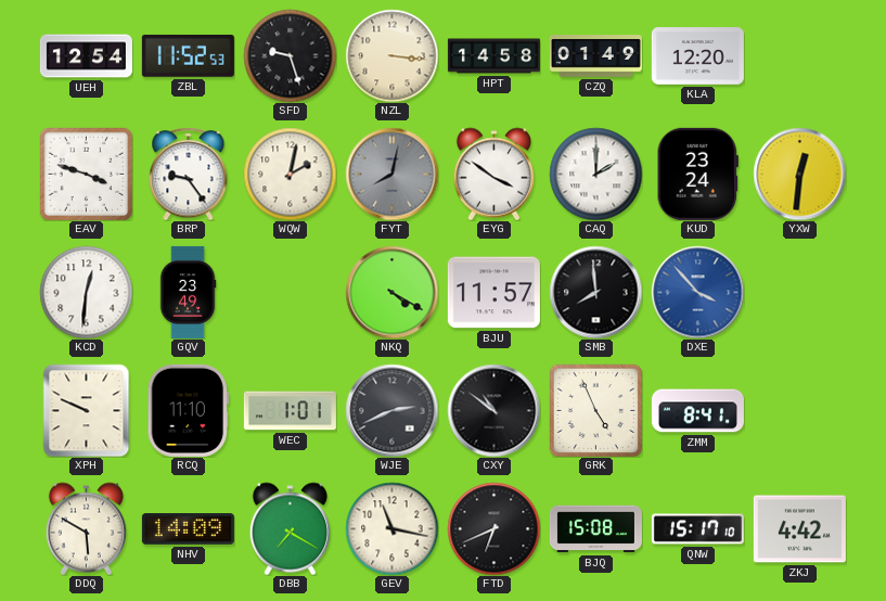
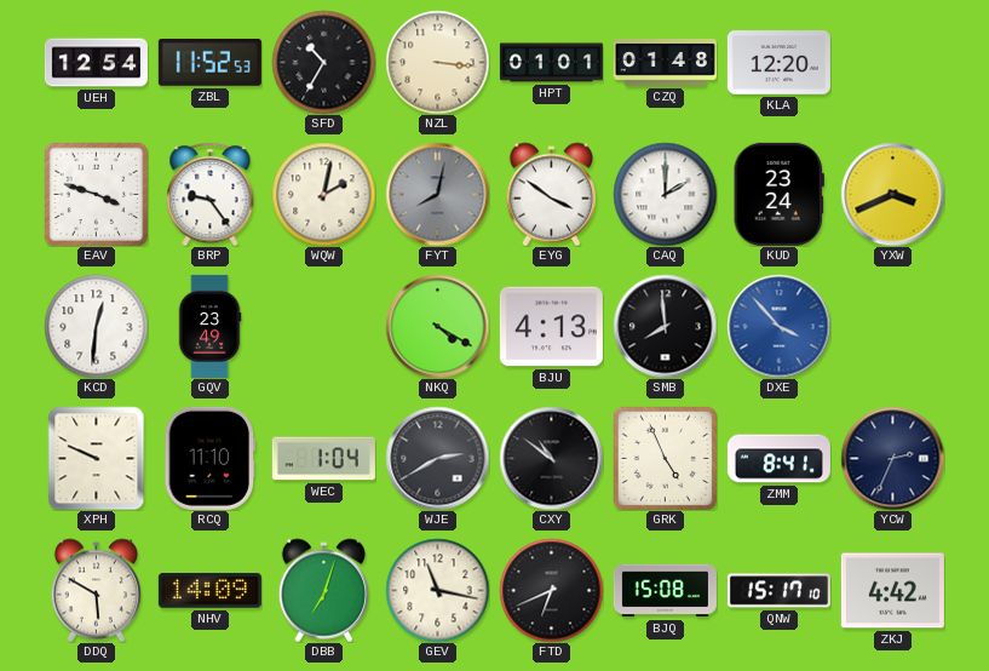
SFD: 9:27 -> 10:35
HPT: 14:58 -> 01:01
CZQ: 01:49 -> 01:48
YXW: 12:31 -> 3:41
BJU: 11:57 -> 4:13
WEC: 1:01 -> 1:04
WJE: 2:41 -> 2:40
YCW: none -> 2:34
DBB: 7:20 -> 7:03
